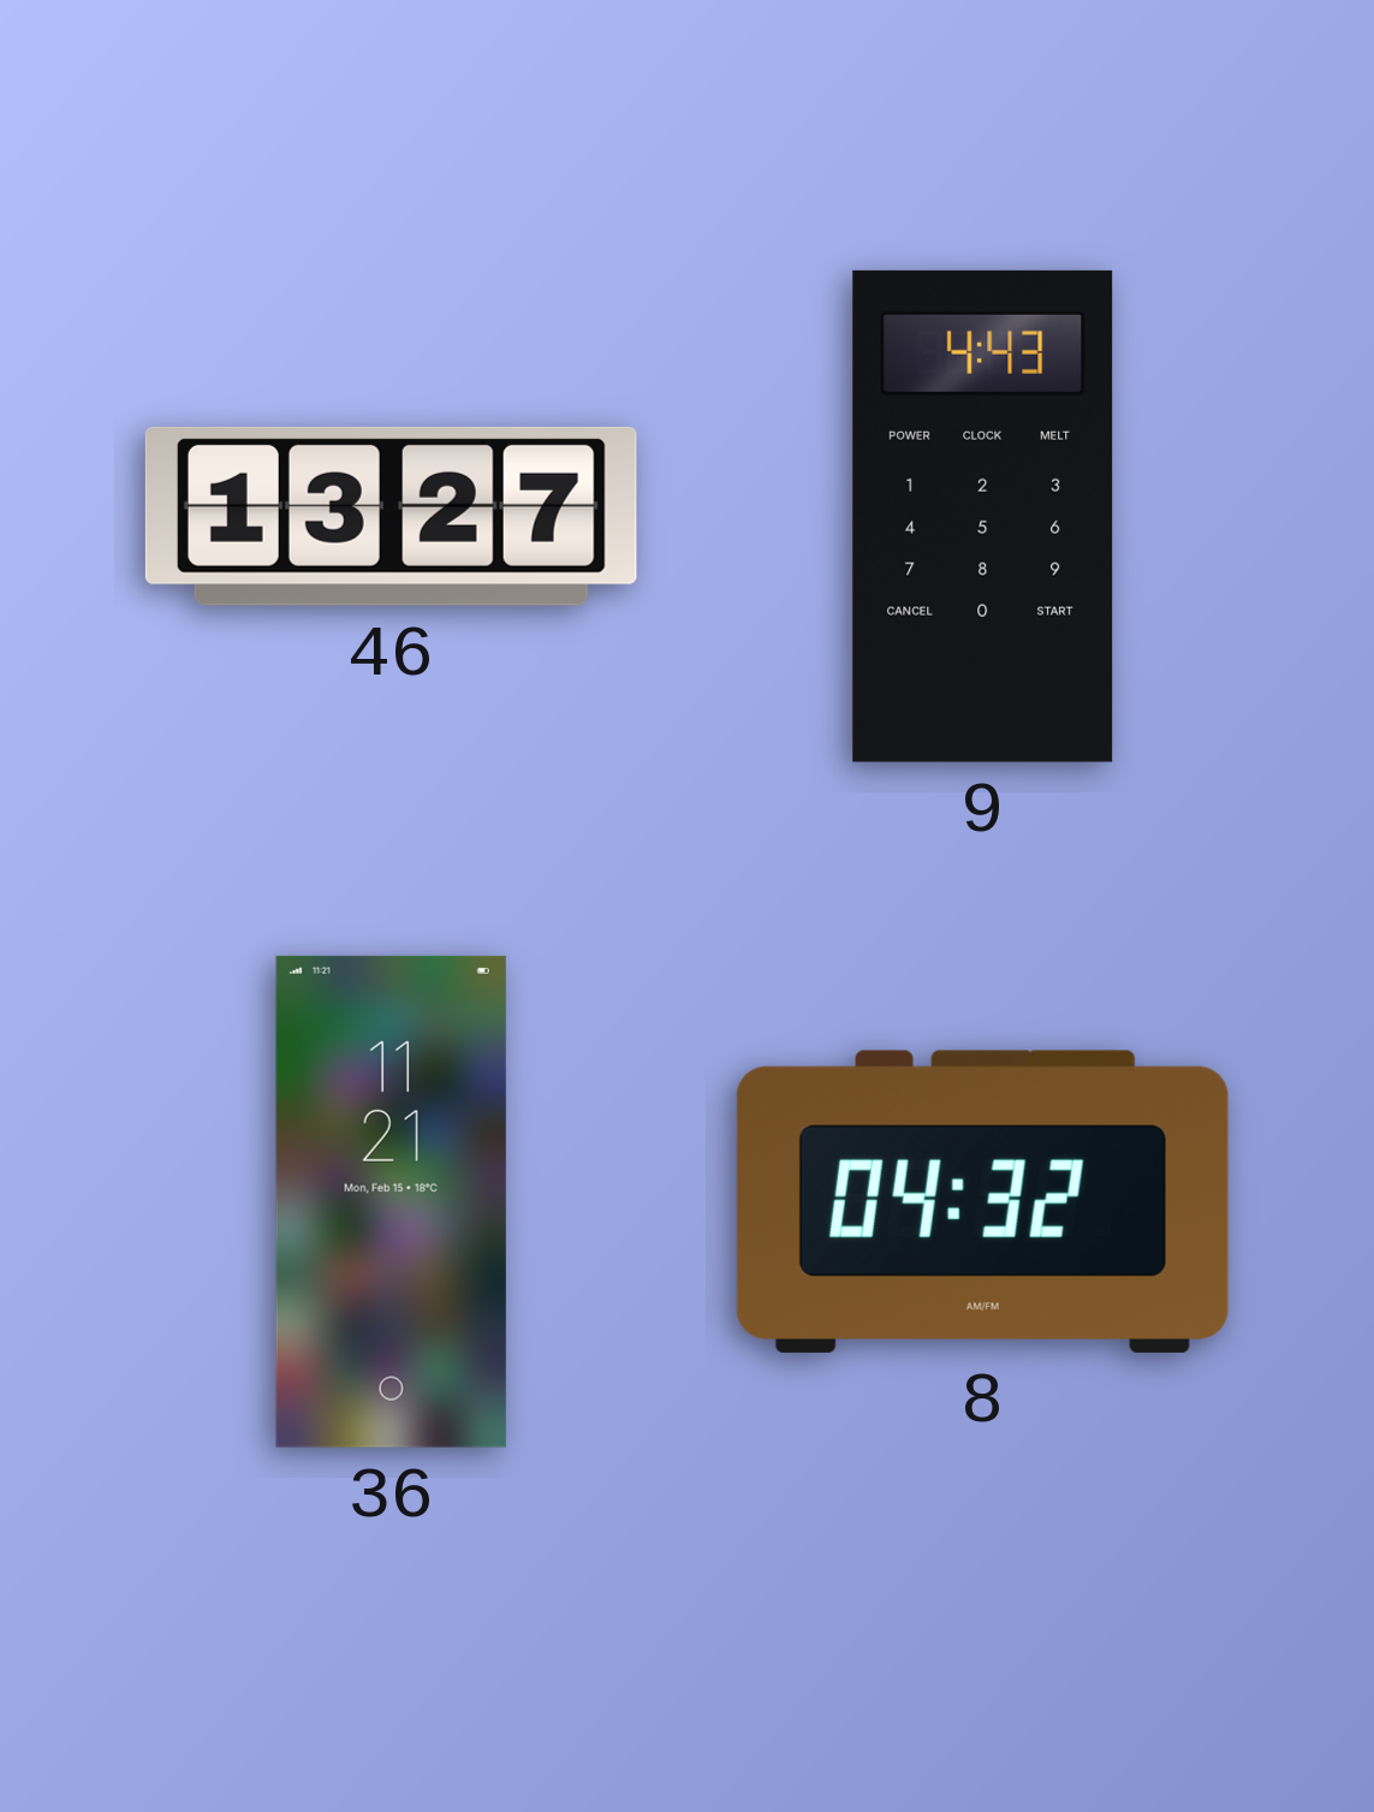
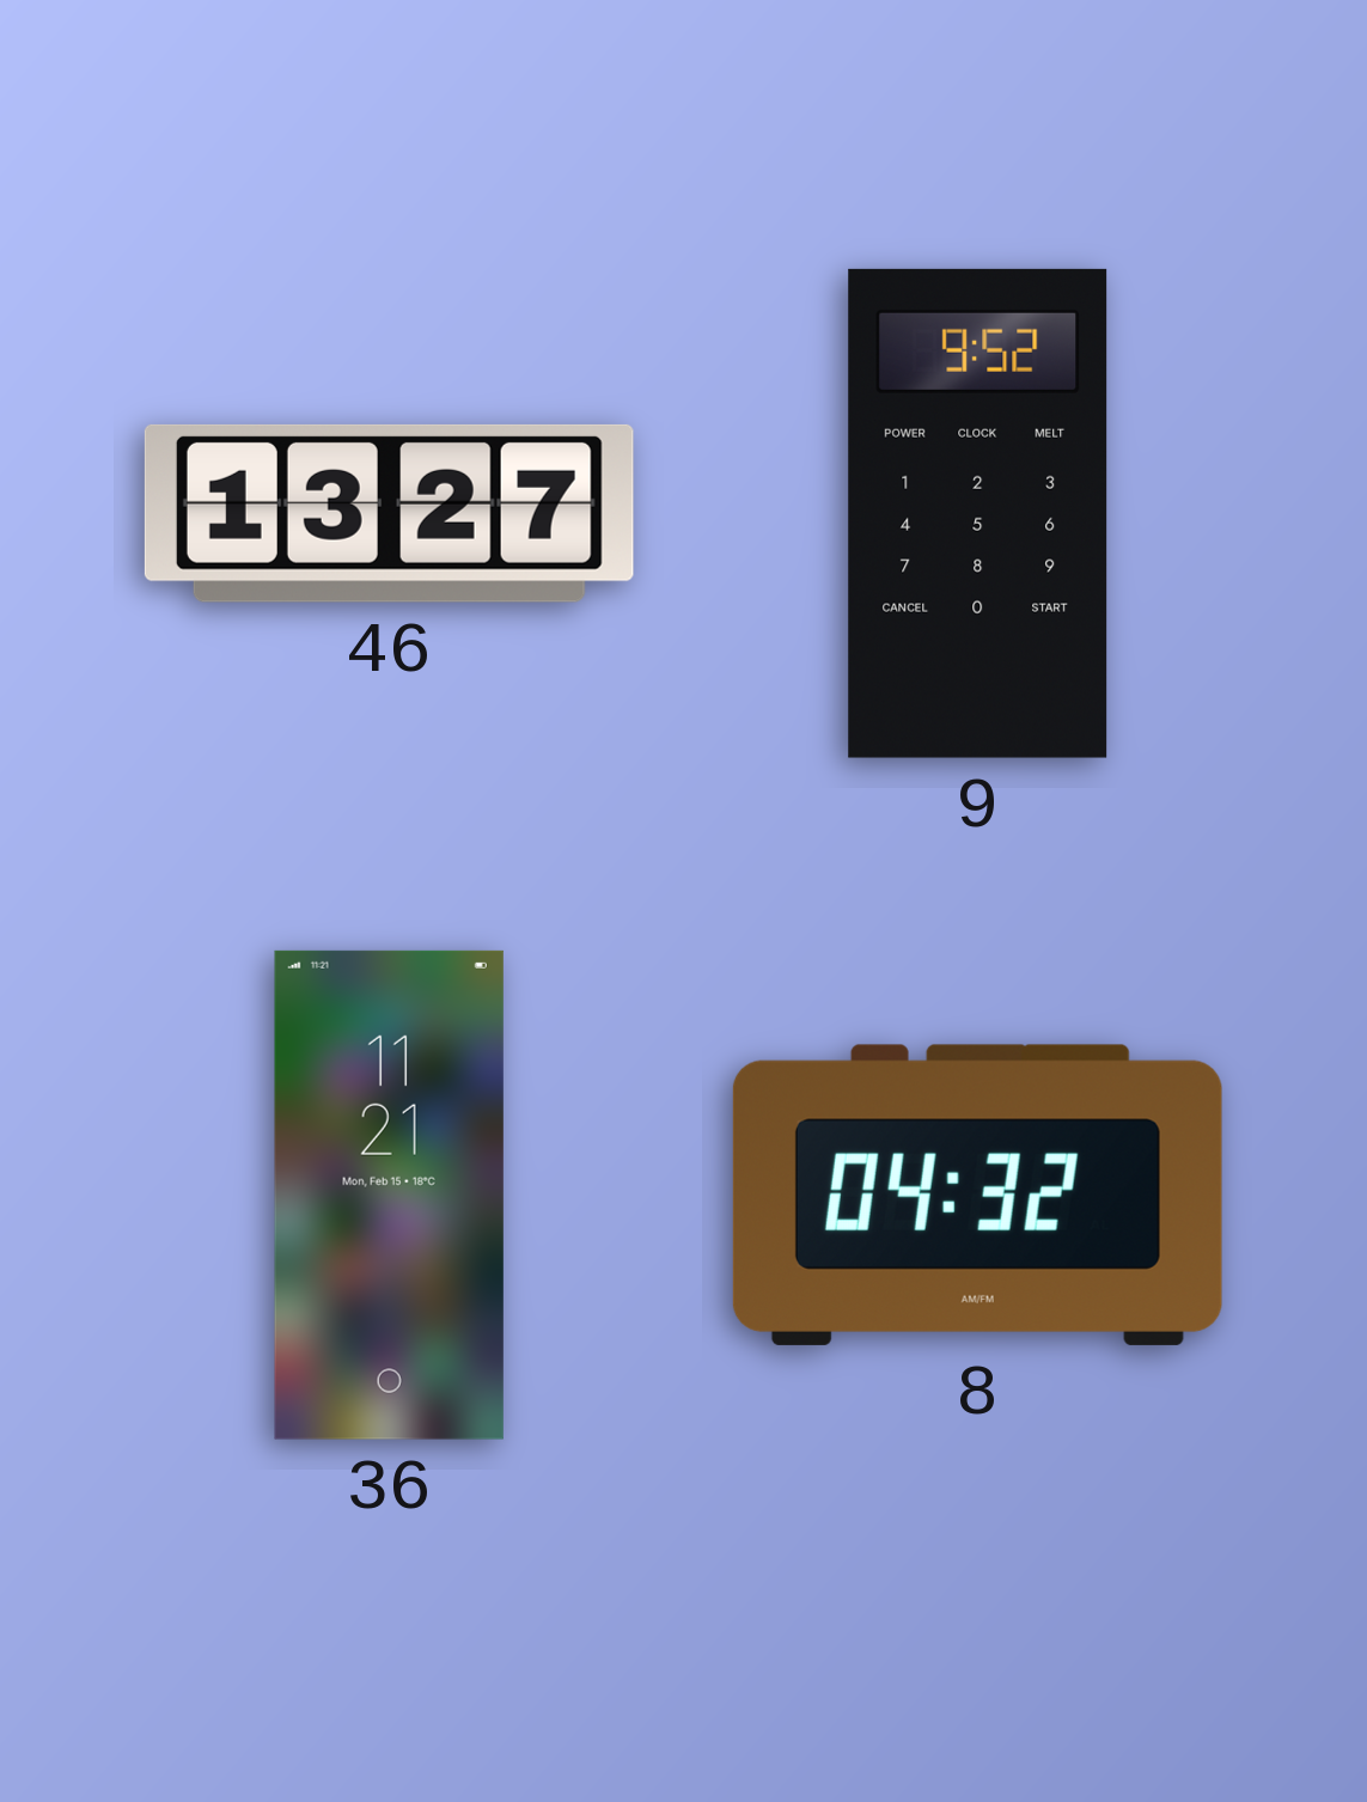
9: 4:43 -> 9:52
